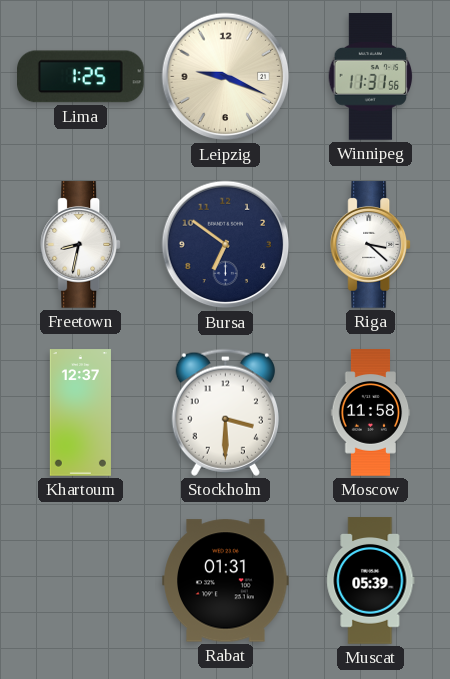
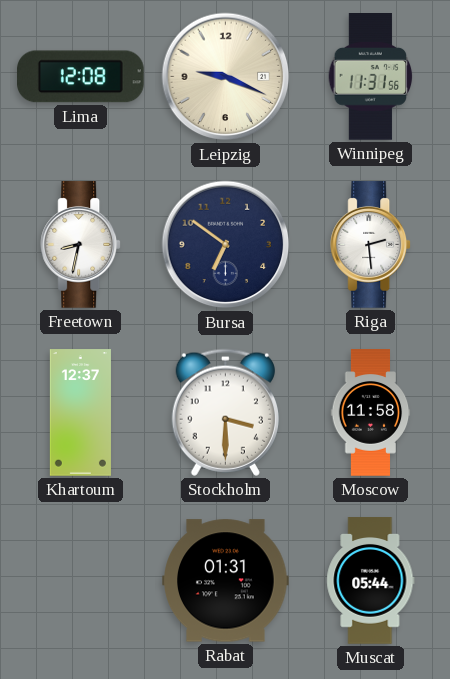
Lima: 1:25 -> 12:08
Riga: 3:22 -> 2:29
Muscat: 05:39 -> 05:44
